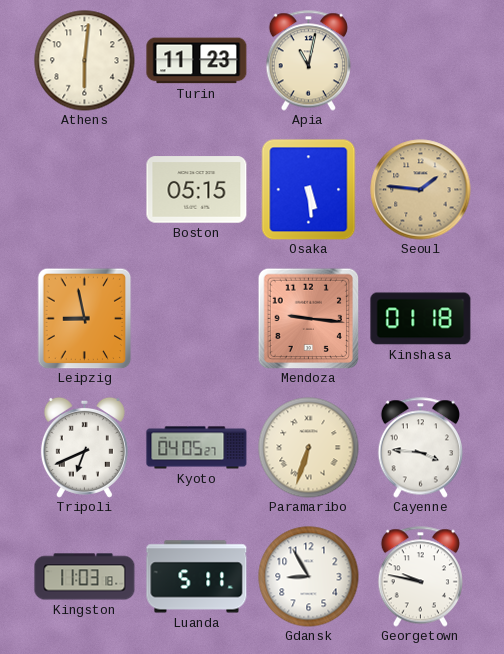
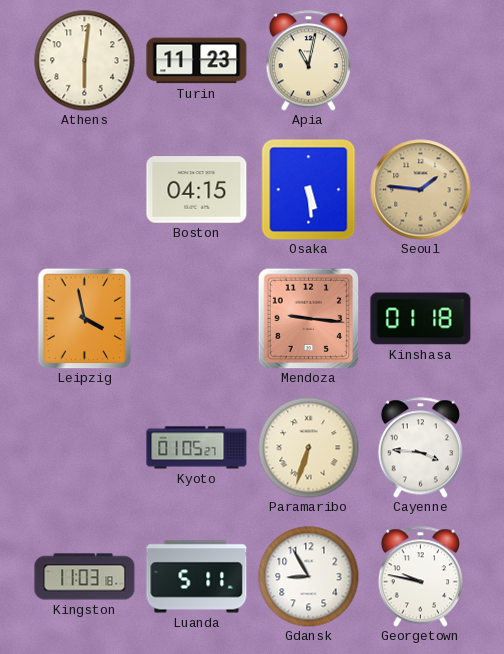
Boston: 05:15 -> 04:15
Leipzig: 8:58 -> 3:58
Tripoli: 6:41 -> none
Kyoto: 04:05 -> 01:05
